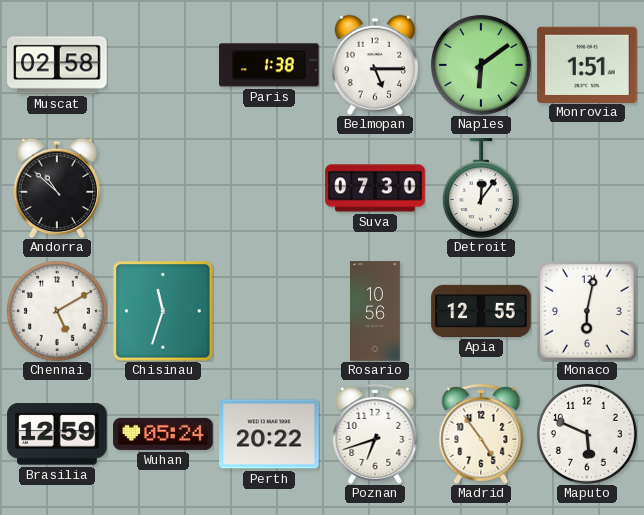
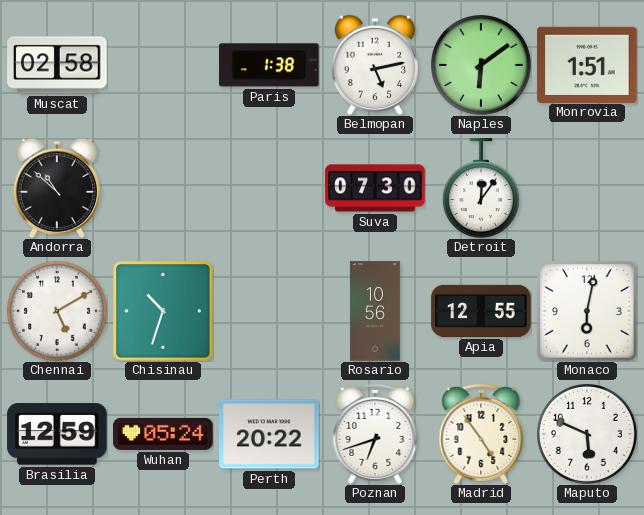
Belmopan: 5:15 -> 5:13
Chisinau: 11:33 -> 10:33
